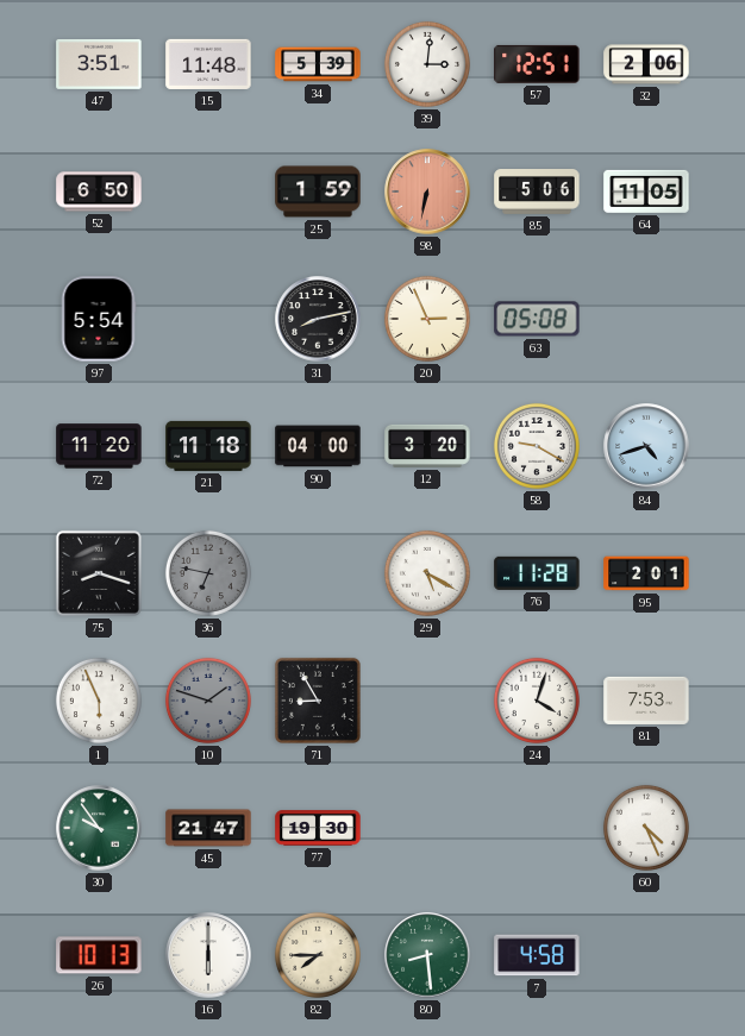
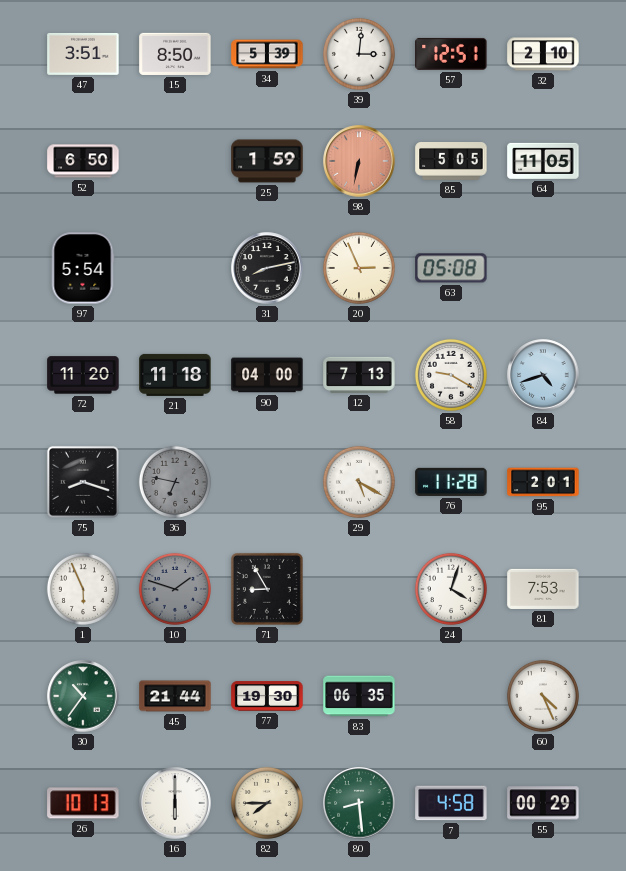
15: 11:48 -> 8:50
32: 2:06 -> 2:10
85: 5:06 -> 5:05
12: 3:20 -> 7:13
30: 9:54 -> 10:36
45: 21:47 -> 21:44
83: none -> 06:35
55: none -> 00:29
